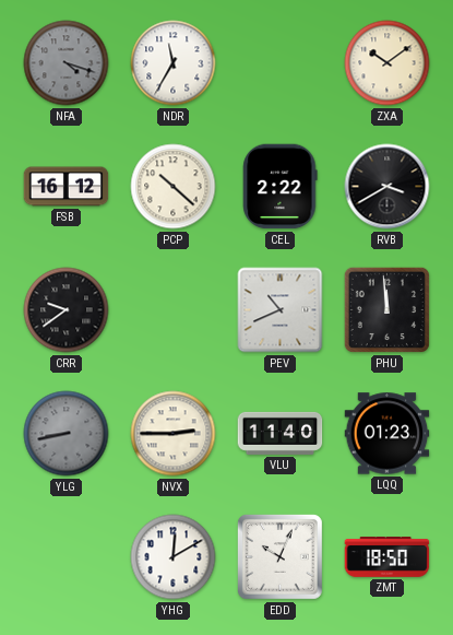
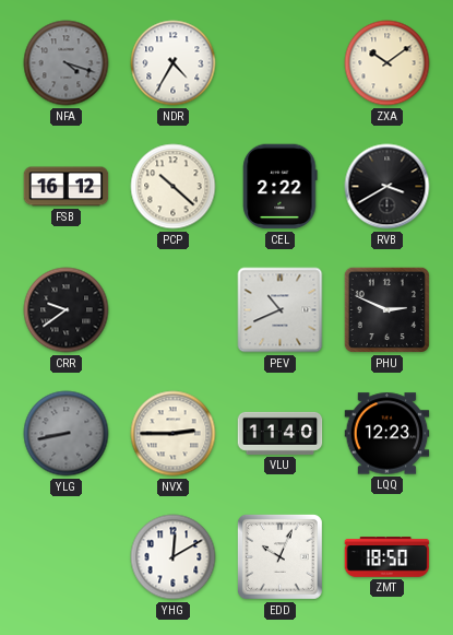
NDR: 11:35 -> 4:35
PHU: 11:59 -> 2:49
LQQ: 01:23 -> 12:23
